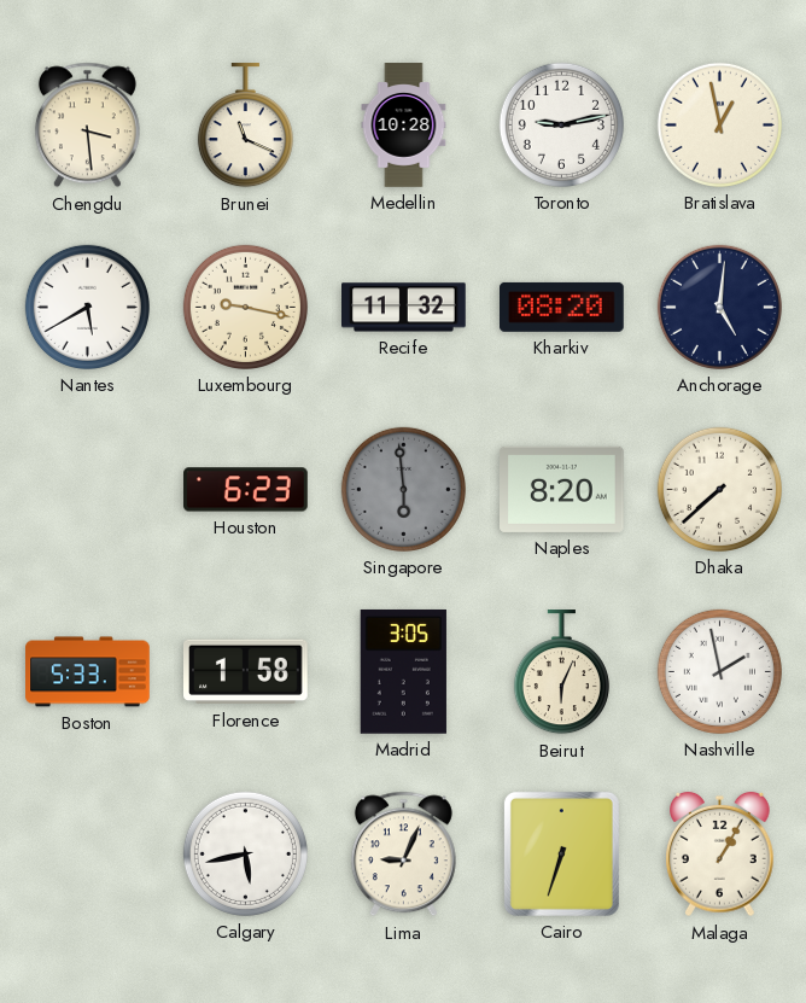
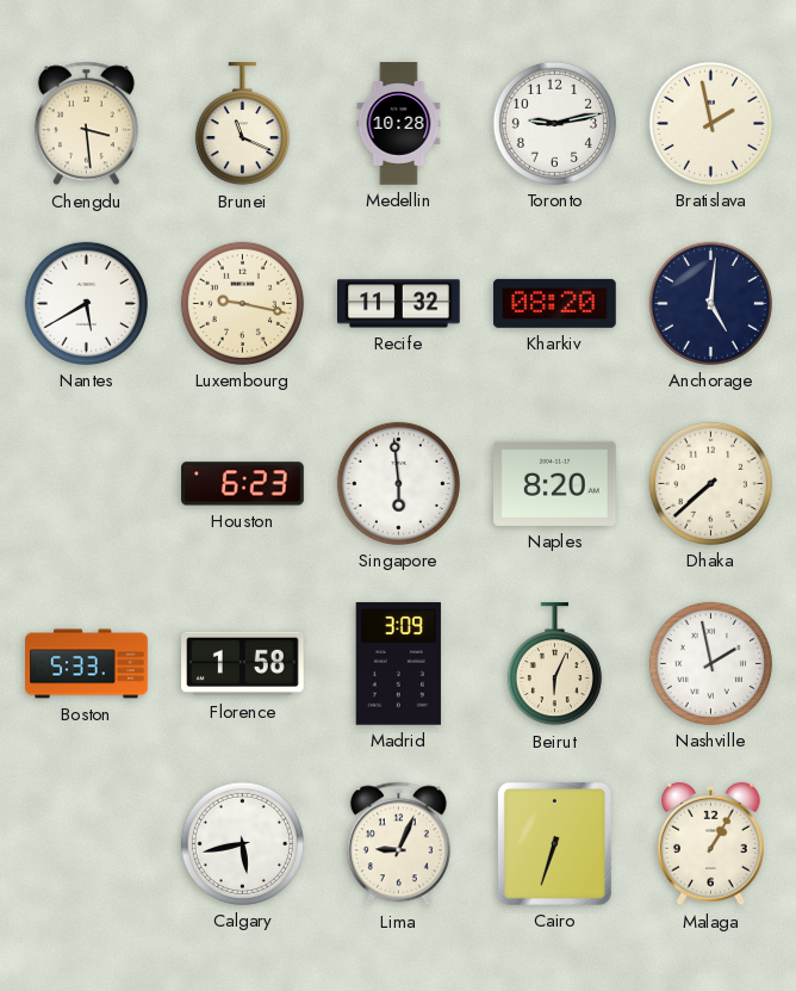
Bratislava: 12:58 -> 1:58
Singapore dial: grey -> white
Madrid: 3:05 -> 3:09
